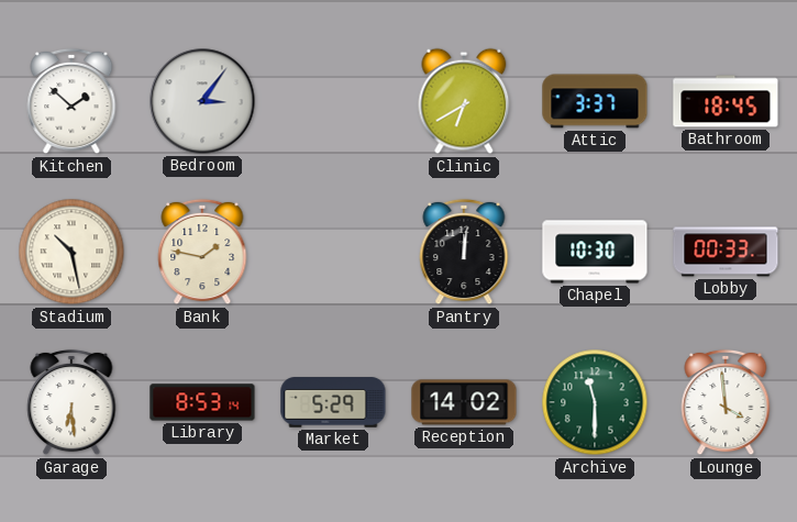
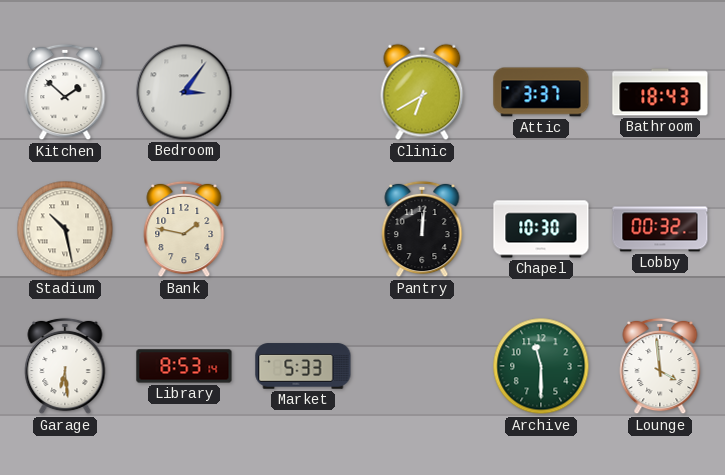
Bathroom: 18:45 -> 18:43
Lobby: 00:33 -> 00:32
Market: 5:29 -> 5:33
Reception: 14:02 -> none
